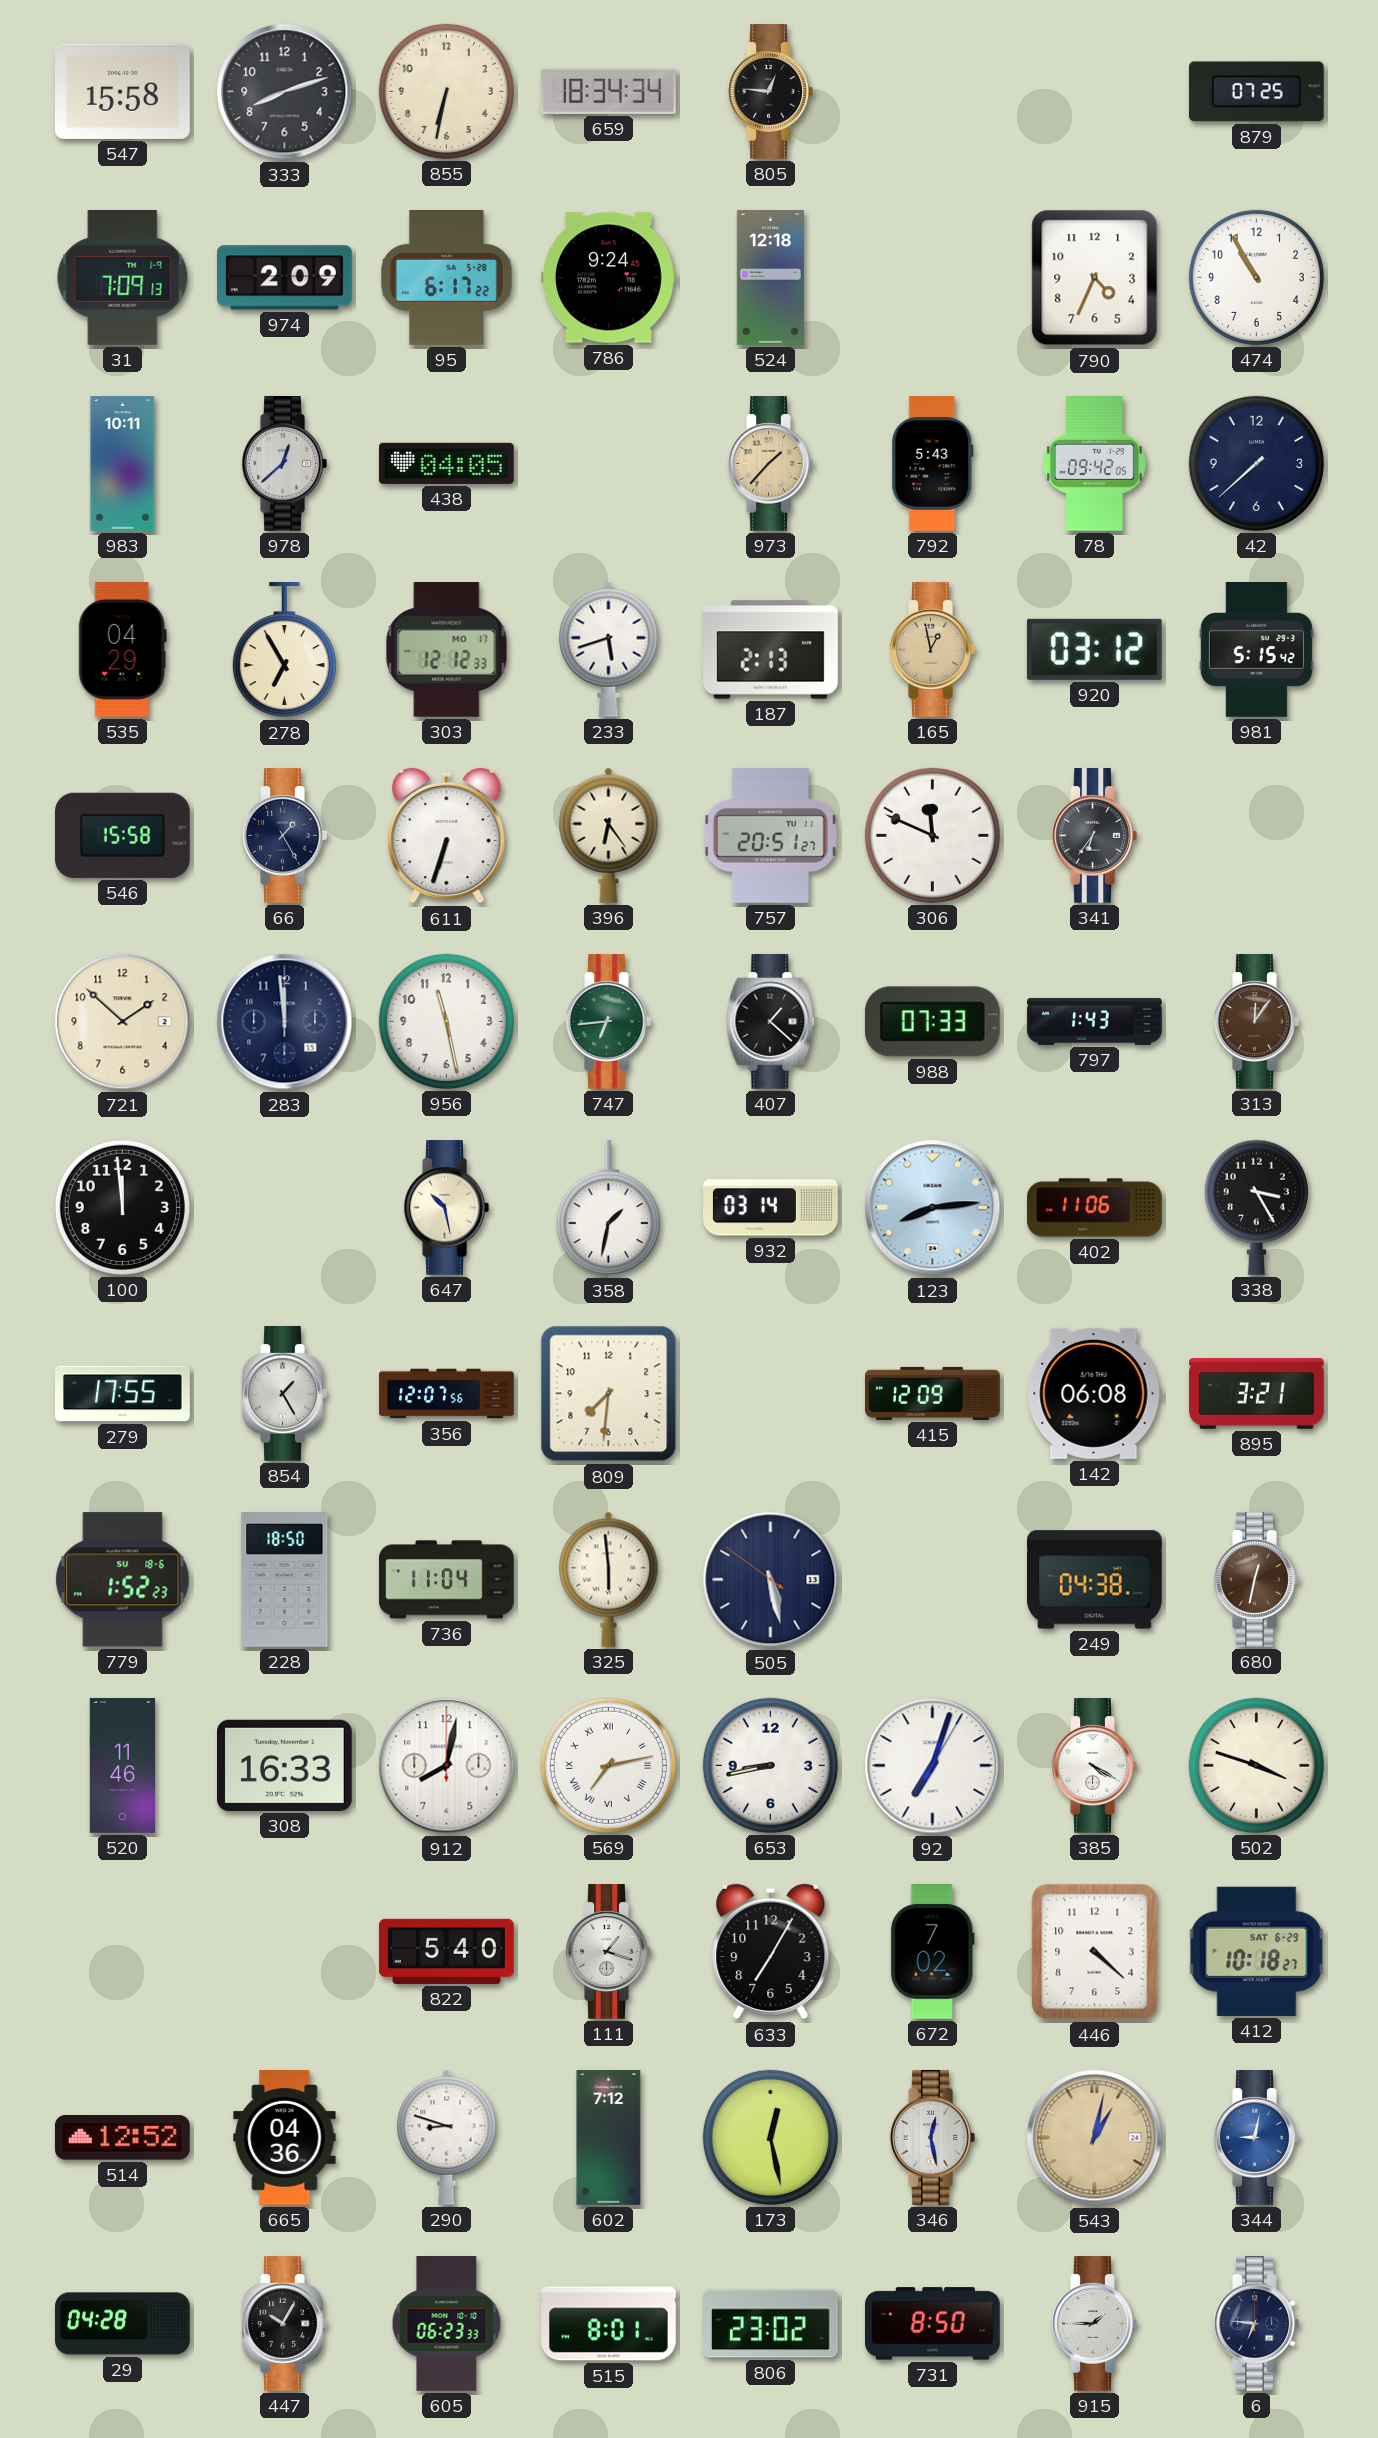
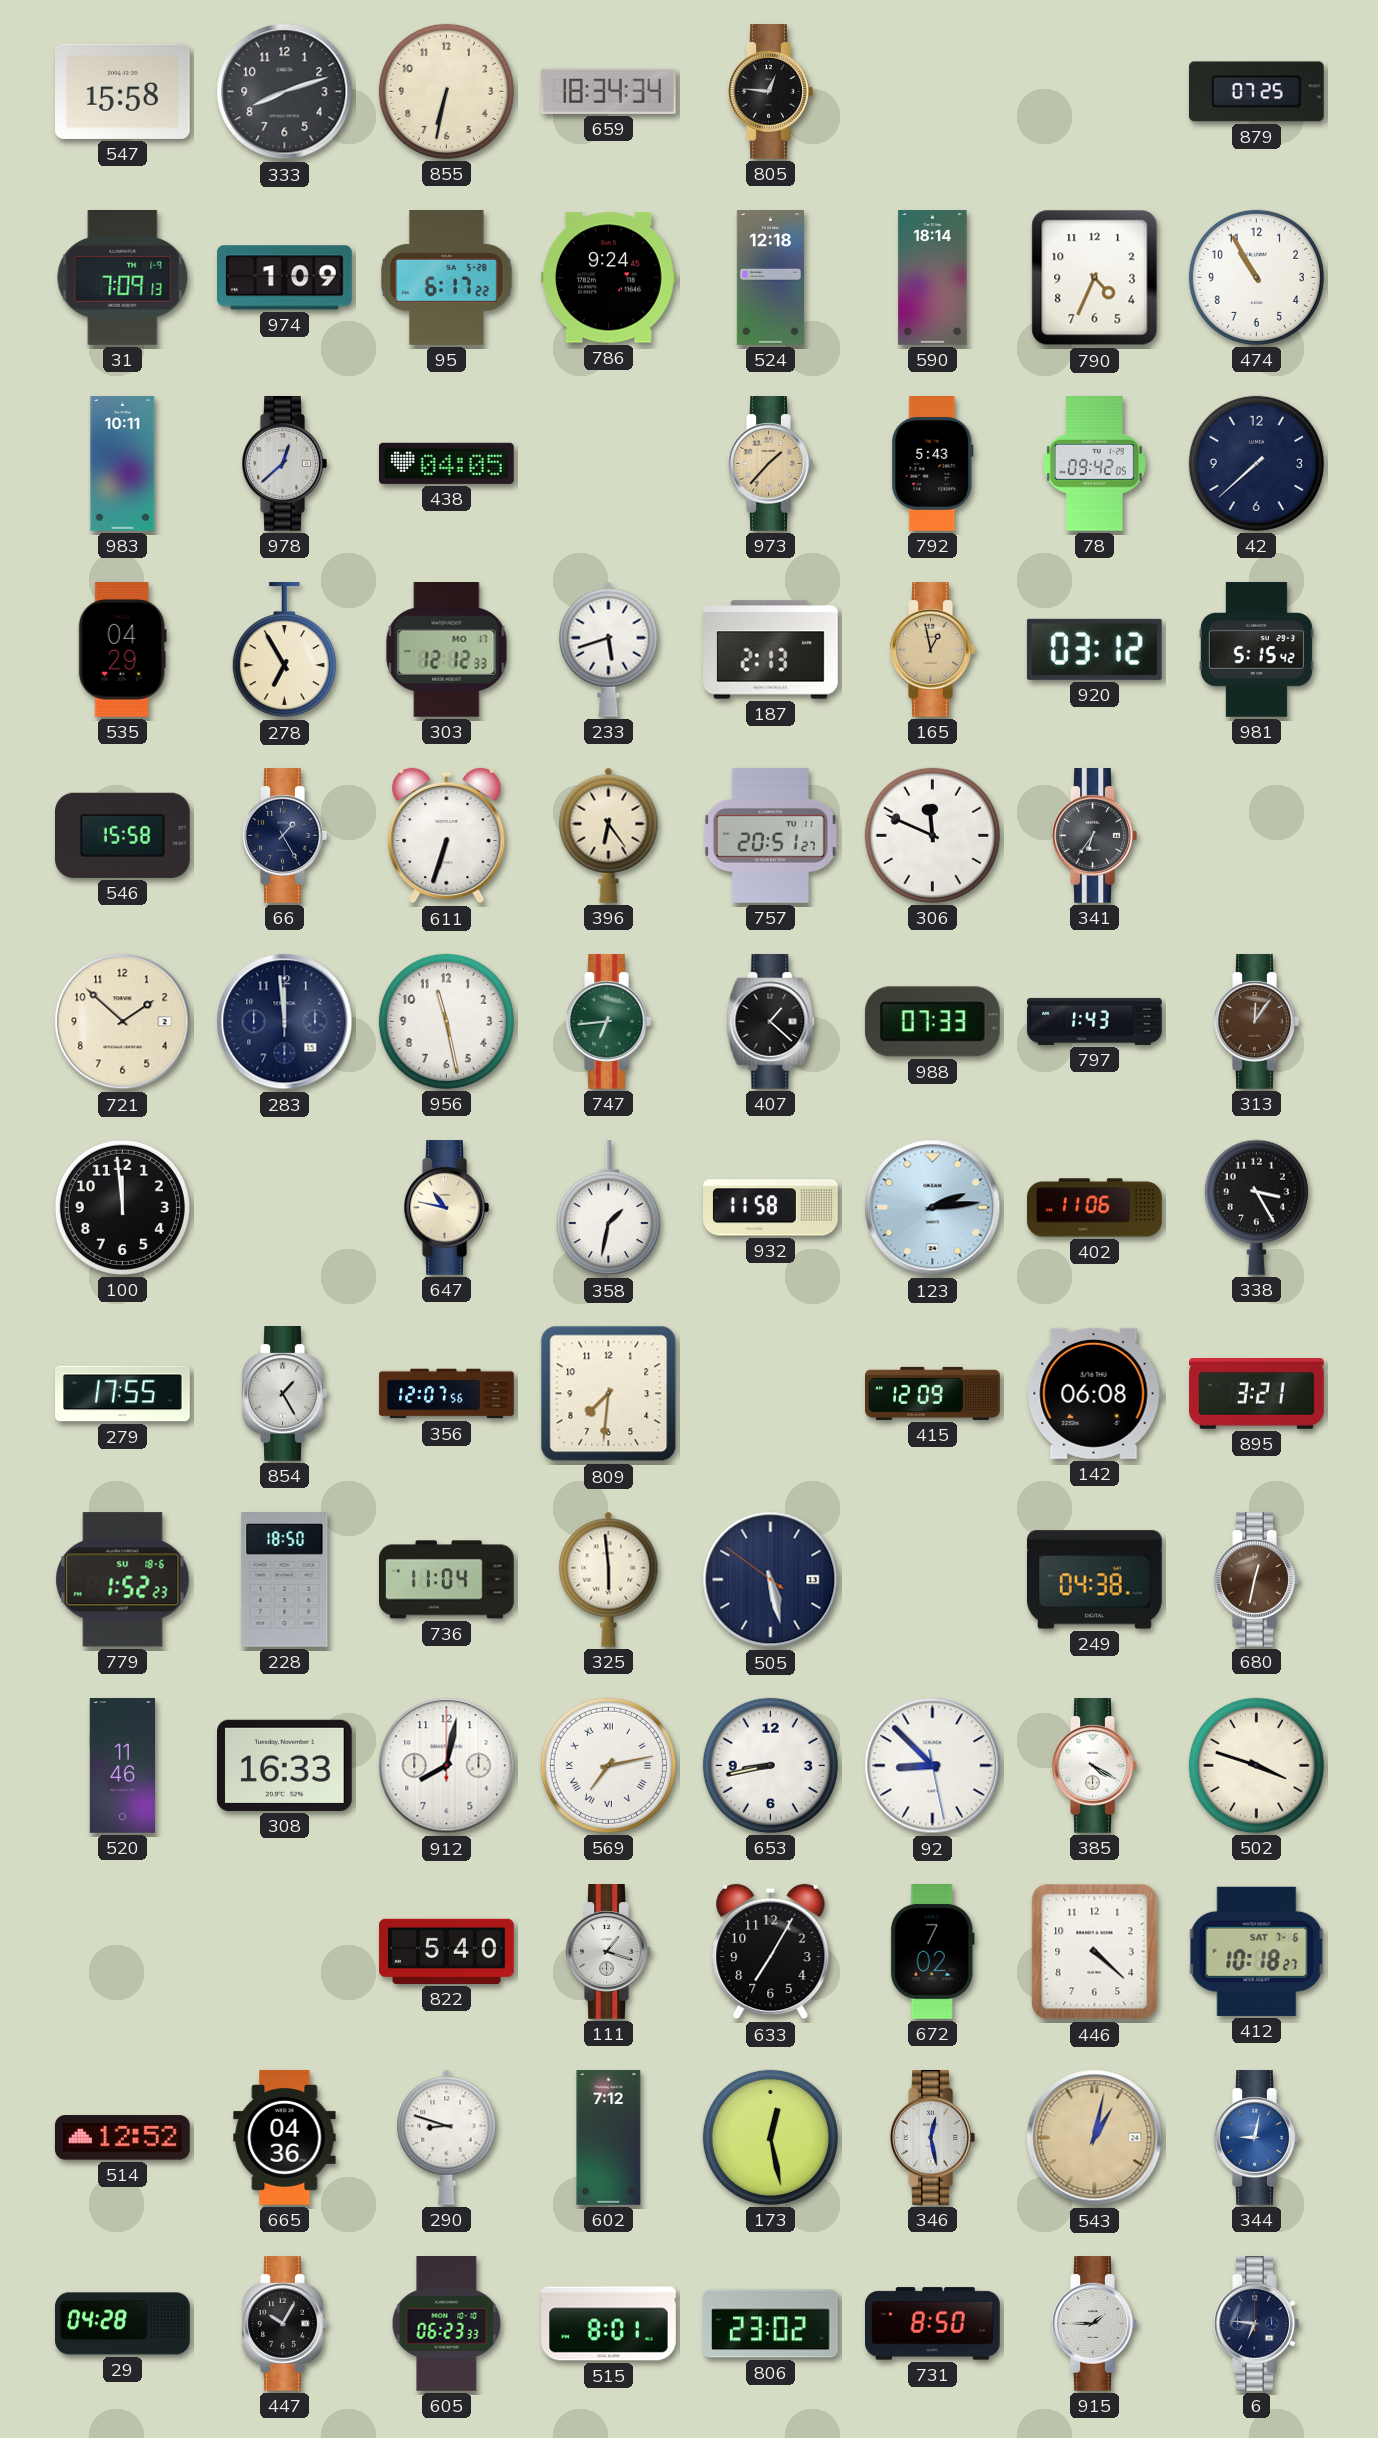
974: 2:09 -> 1:09
590: none -> 18:14
647: 10:28 -> 10:47
932: 03:14 -> 11:58
123: 8:14 -> 2:14
92: 7:03 -> 8:52
412 date: SAT 6-29 -> SAT 7-6
